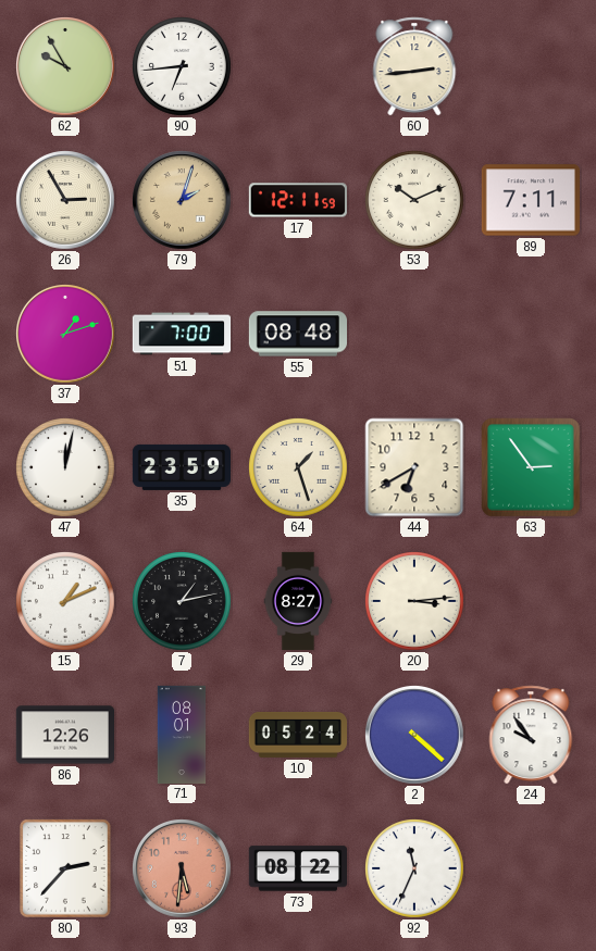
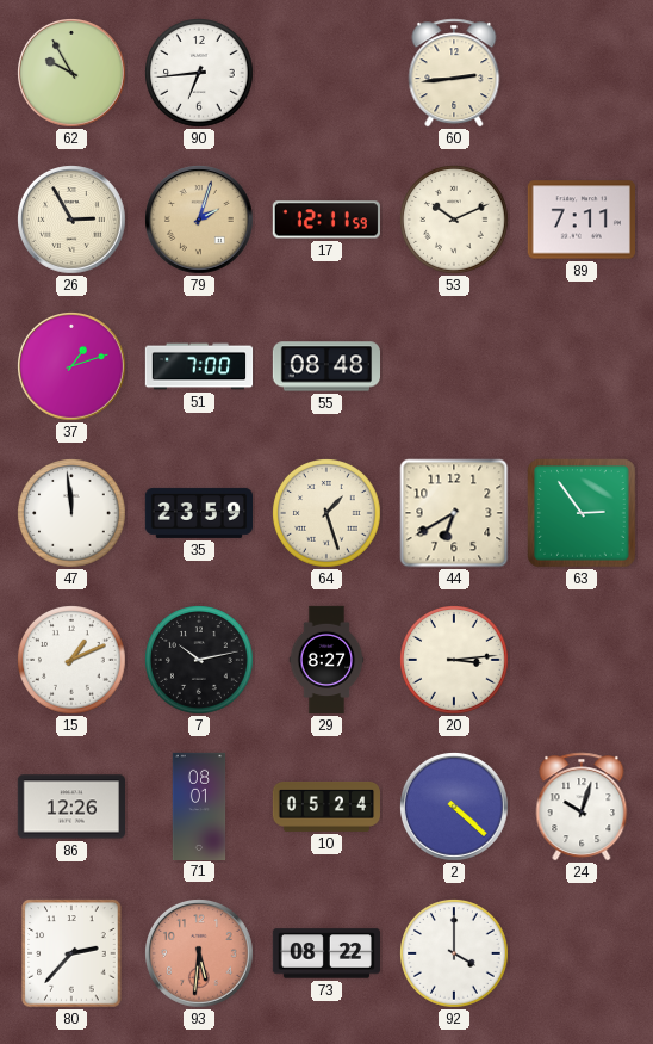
47: 12:02 -> 11:59
7: 1:13 -> 10:13
24: 9:54 -> 10:03
92: 11:34 -> 4:00
